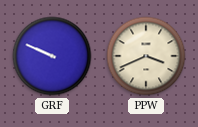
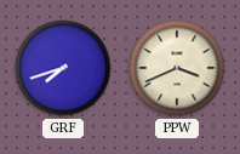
GRF: 9:49 -> 7:42
